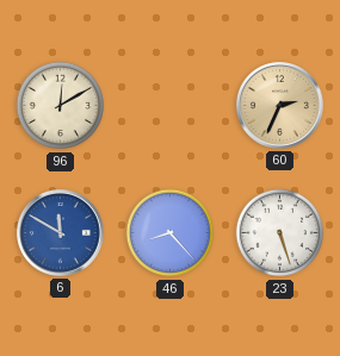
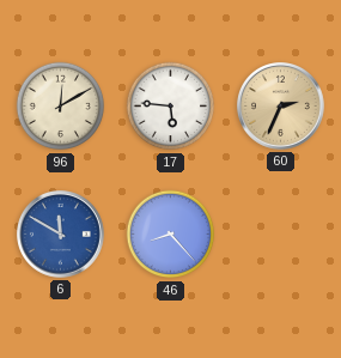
17: none -> 5:46
23: 5:27 -> none
